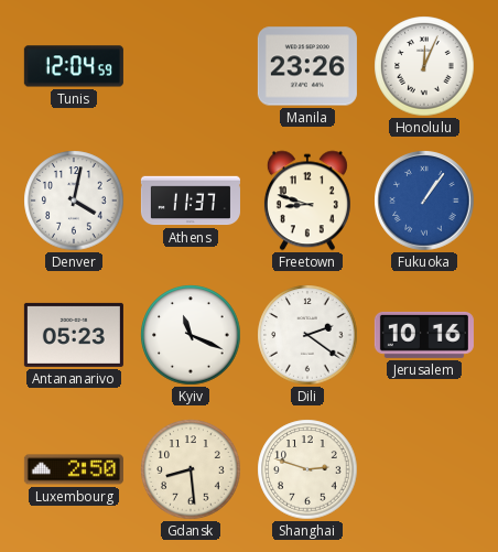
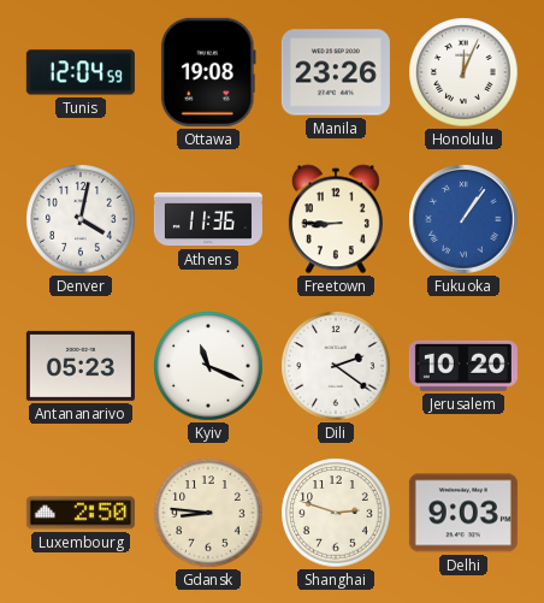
Ottawa: none -> 19:08
Athens: 11:37 -> 11:36
Freetown: 8:48 -> 8:45
Jerusalem: 10:16 -> 10:20
Gdansk: 8:29 -> 8:46
Delhi: none -> 9:03
